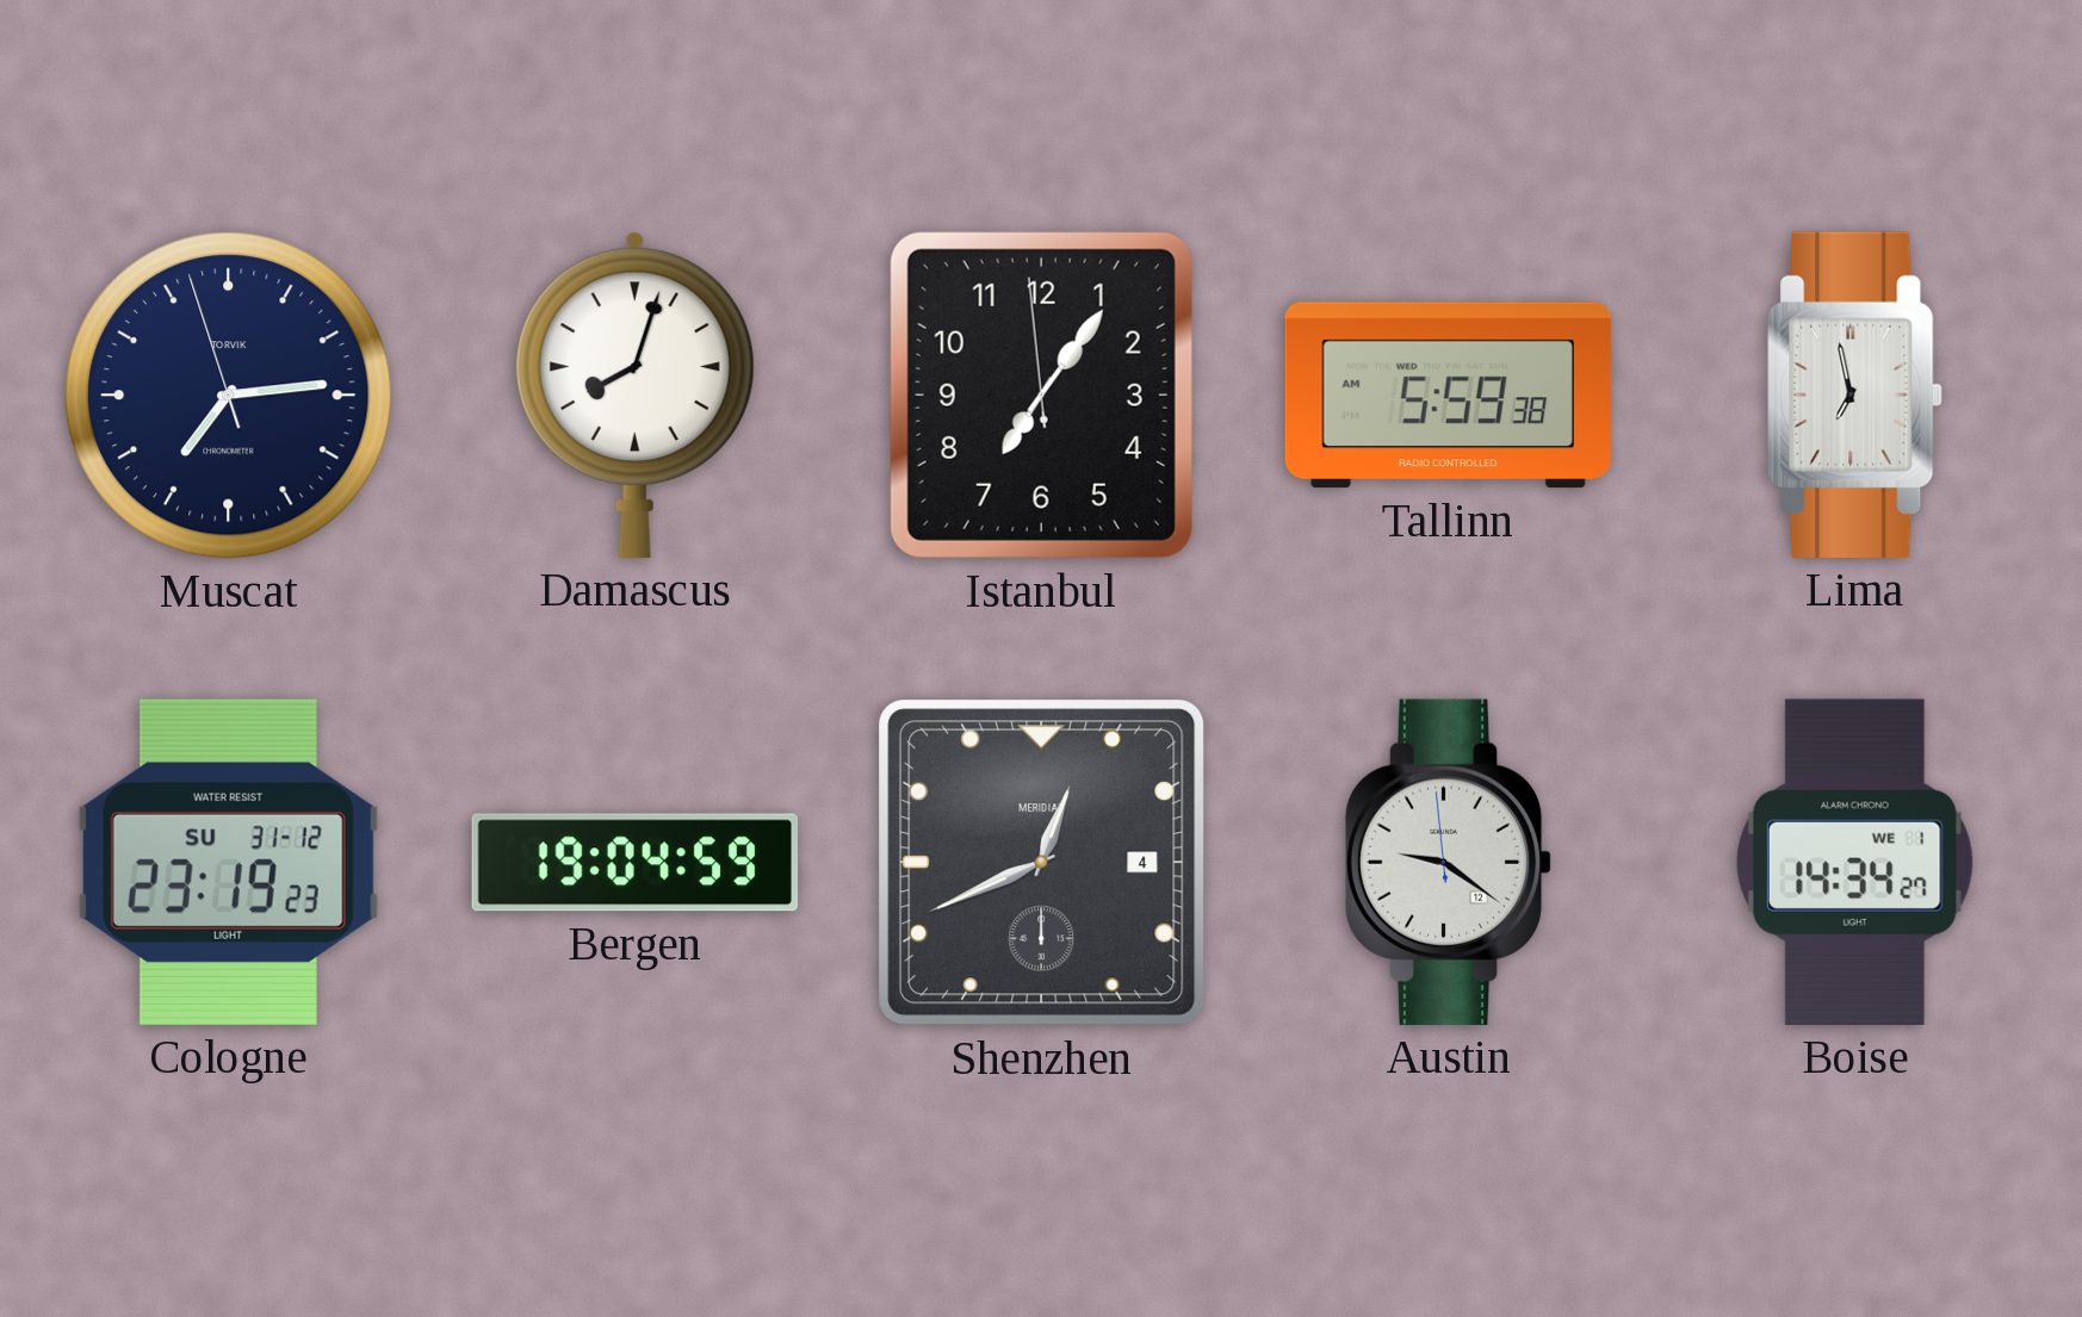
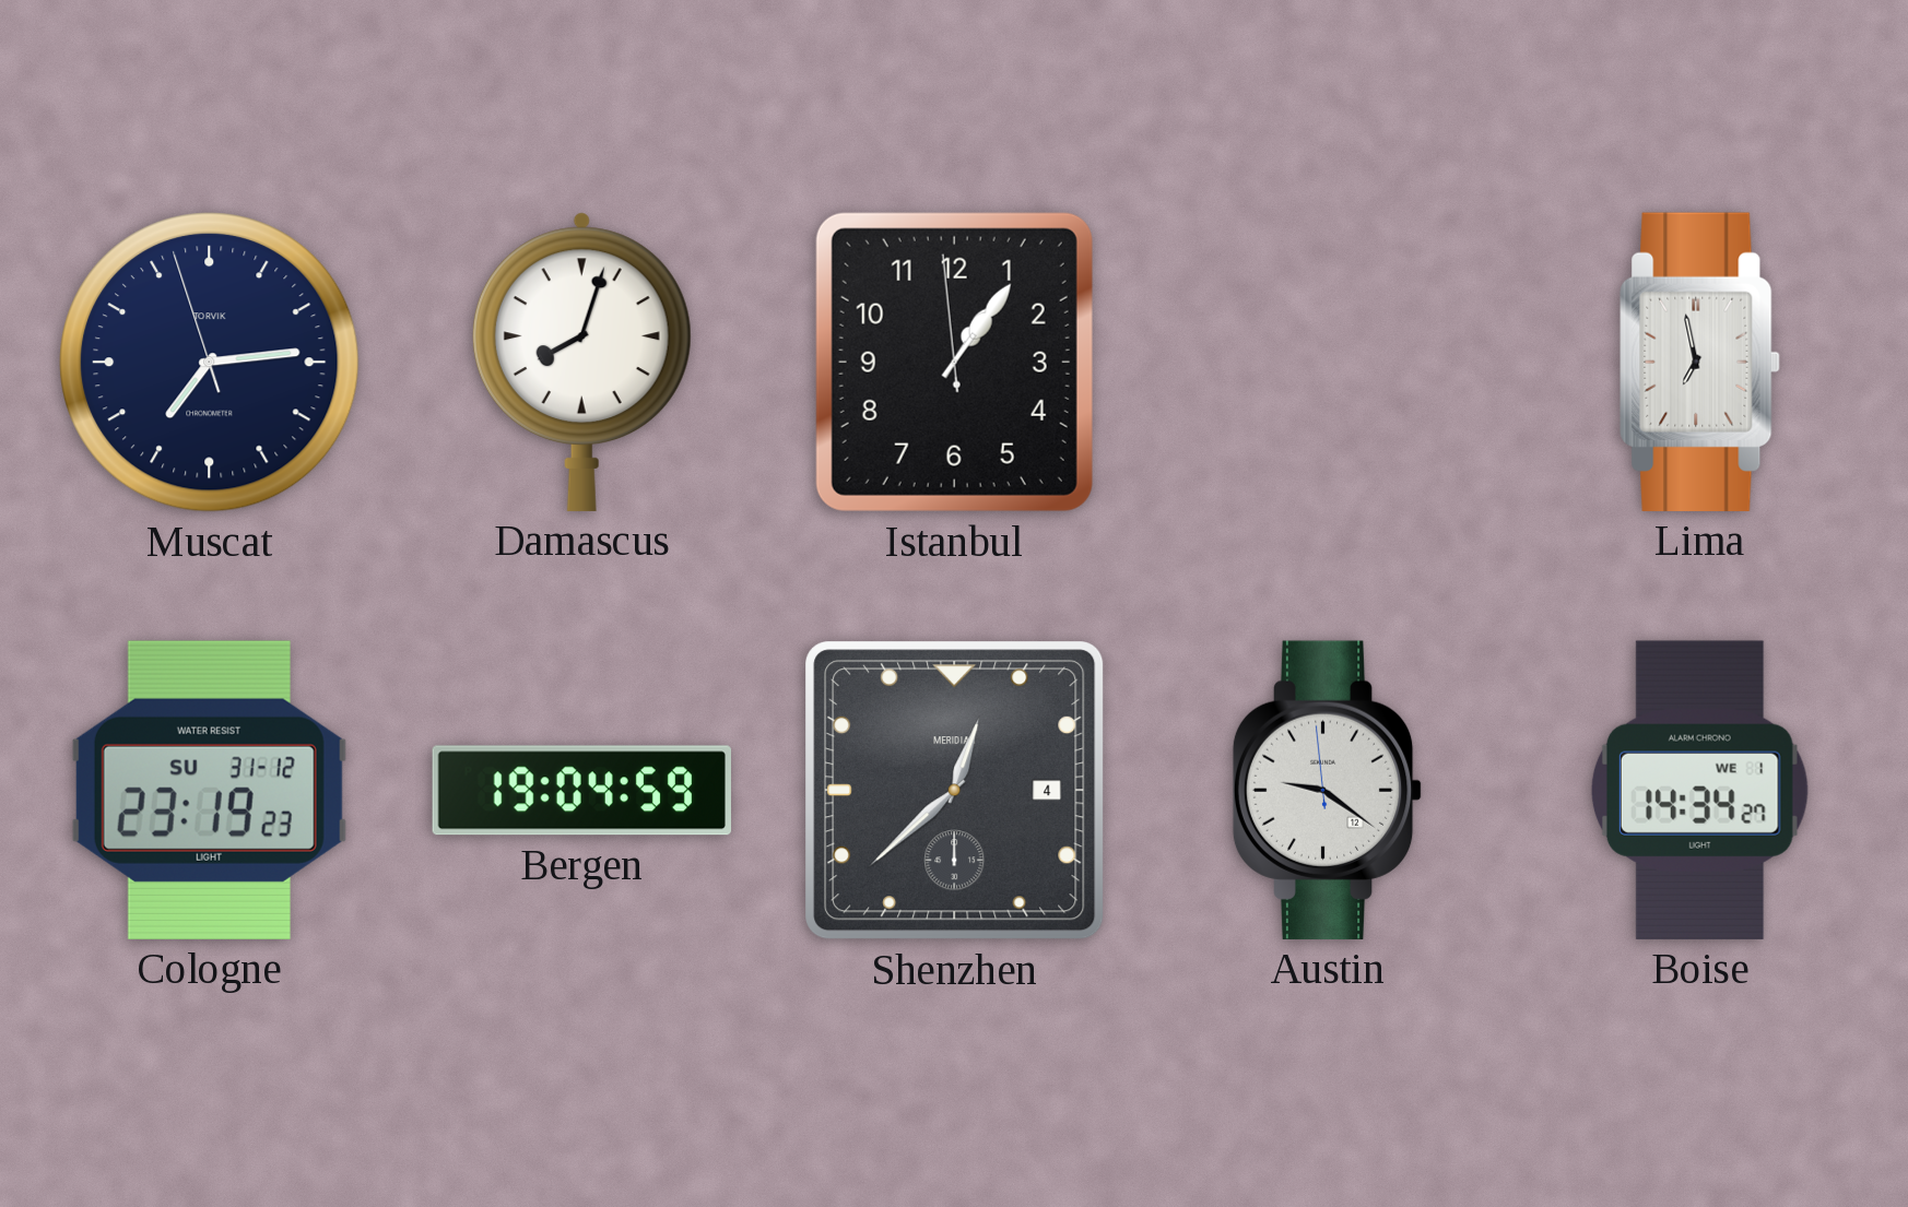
Istanbul: 7:05 -> 1:05
Tallinn: 5:59 -> none
Shenzhen: 12:41 -> 12:38
